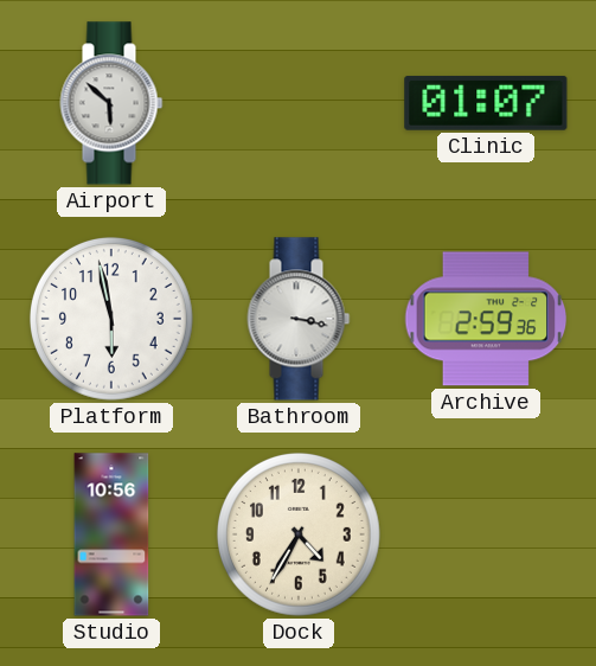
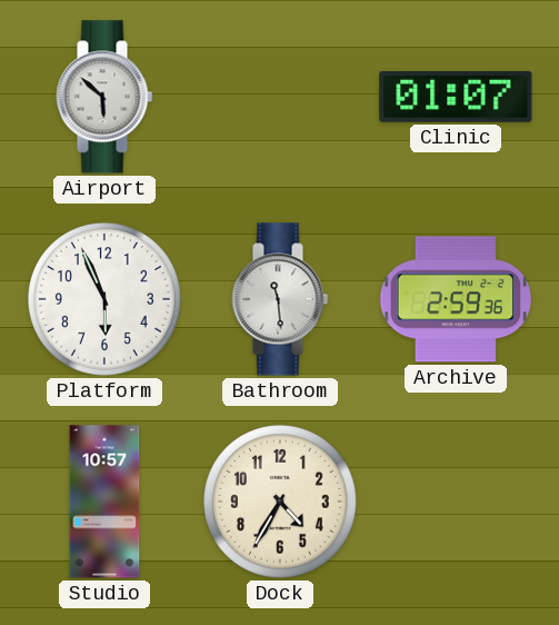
Platform: 5:58 -> 5:56
Bathroom: 3:17 -> 11:29
Studio: 10:56 -> 10:57
